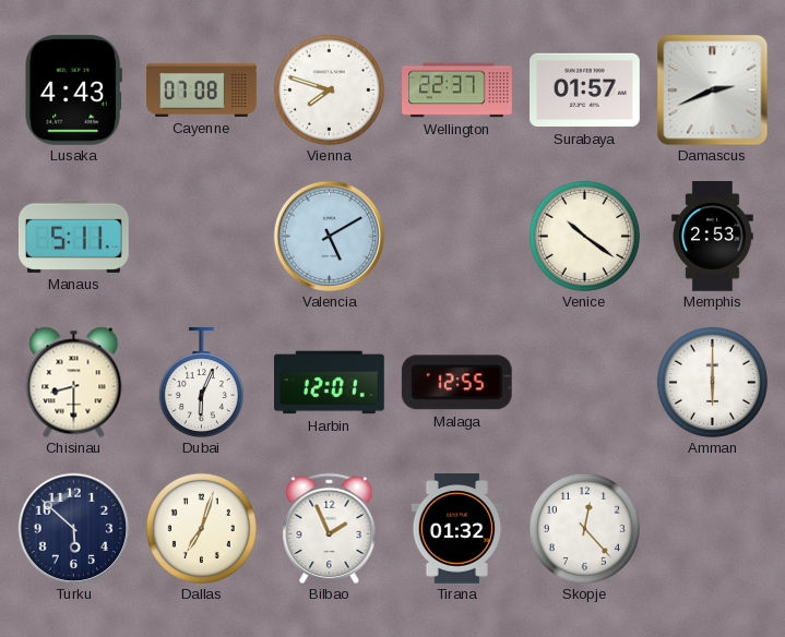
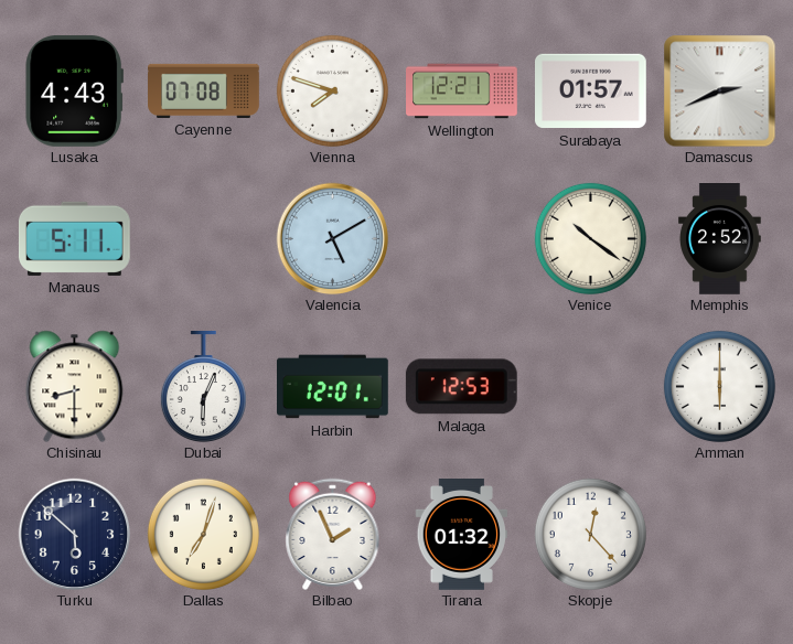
Wellington: 22:37 -> 12:21
Memphis: 2:53 -> 2:52
Malaga: 12:55 -> 12:53
